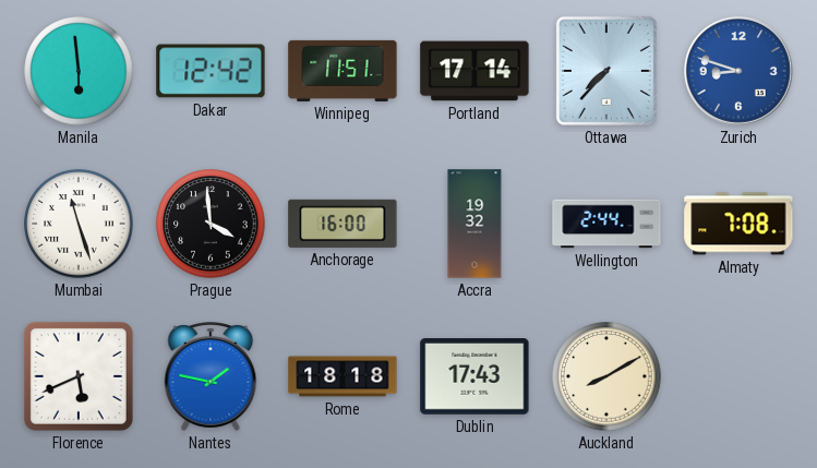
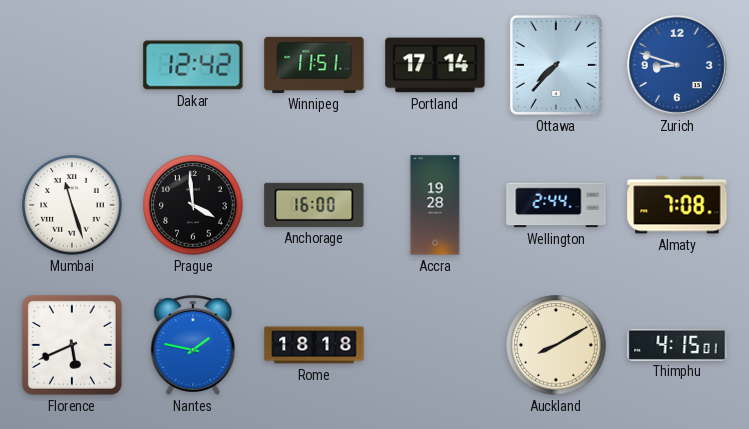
Manila: 5:59 -> none
Accra: 19:32 -> 19:28
Dublin: 17:43 -> none
Thimphu: none -> 4:15
